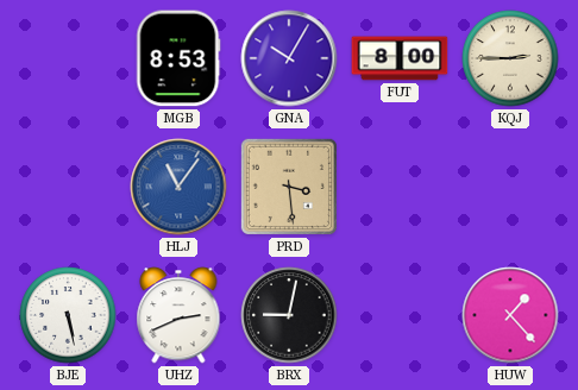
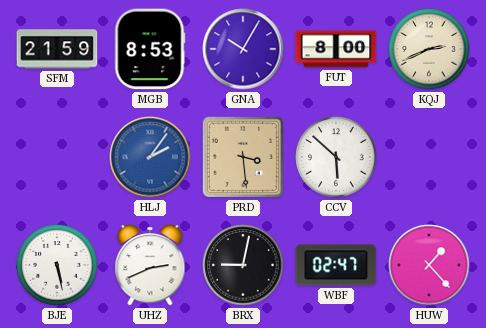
SFM: none -> 21:59
KQJ: 2:45 -> 2:41
HLJ: 11:06 -> 2:06
CCV: none -> 5:52
WBF: none -> 02:47
